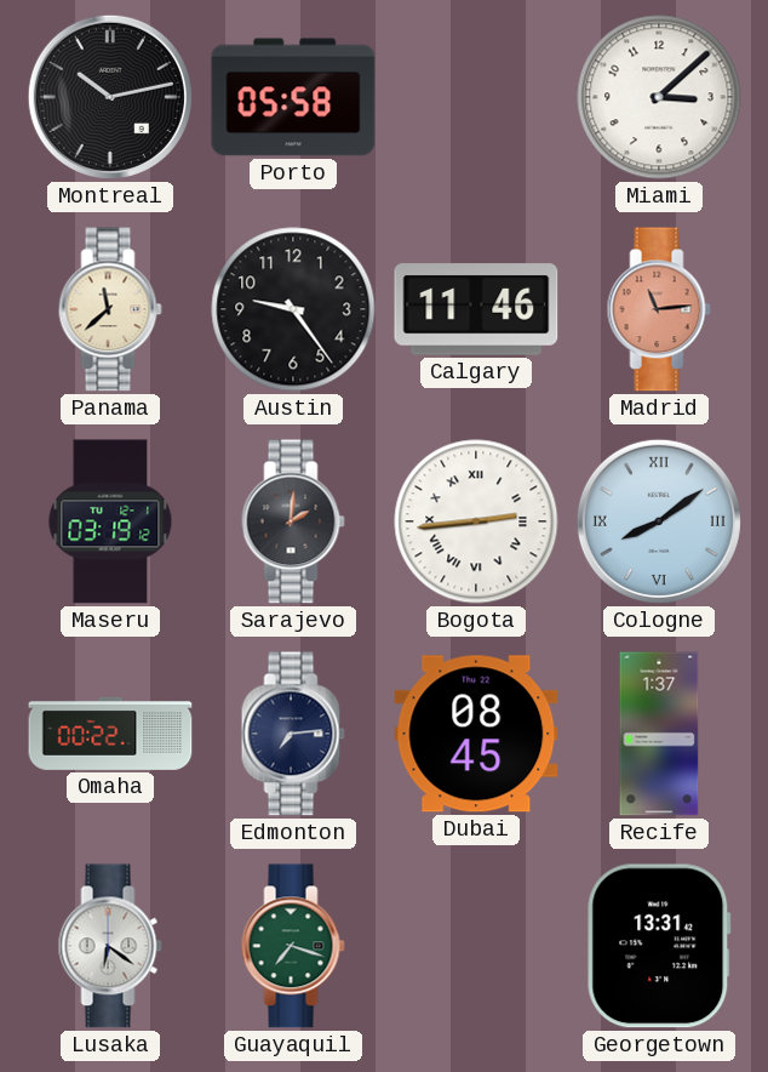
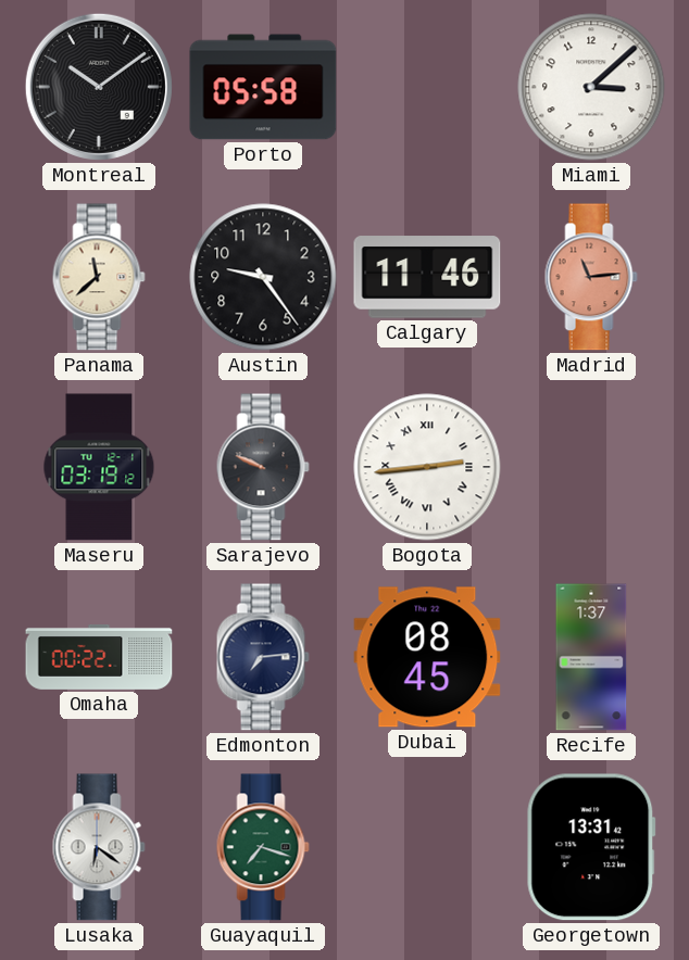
Montreal: 10:13 -> 10:09
Sarajevo: 2:01 -> 9:49
Cologne: 8:09 -> none
